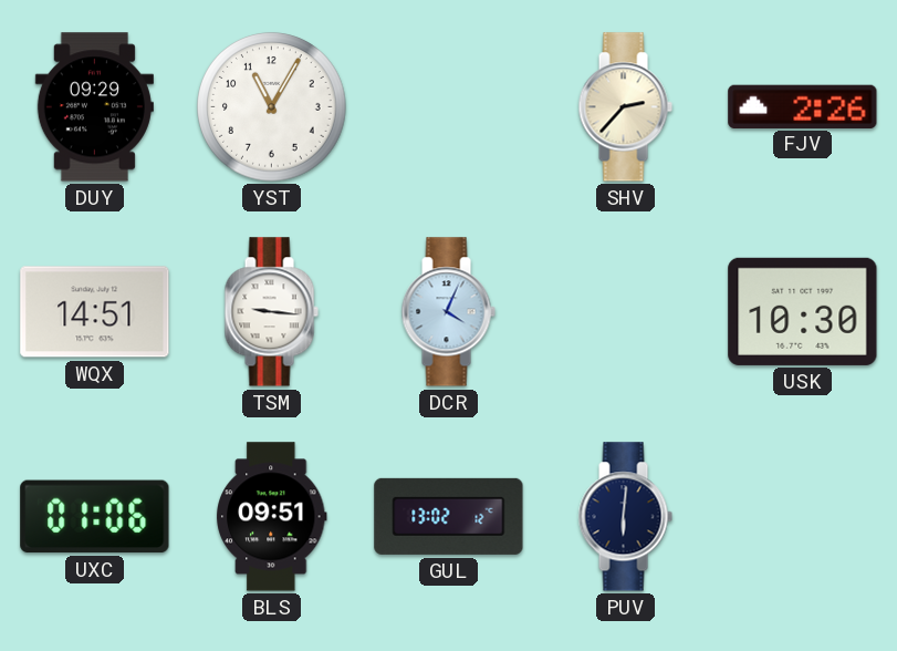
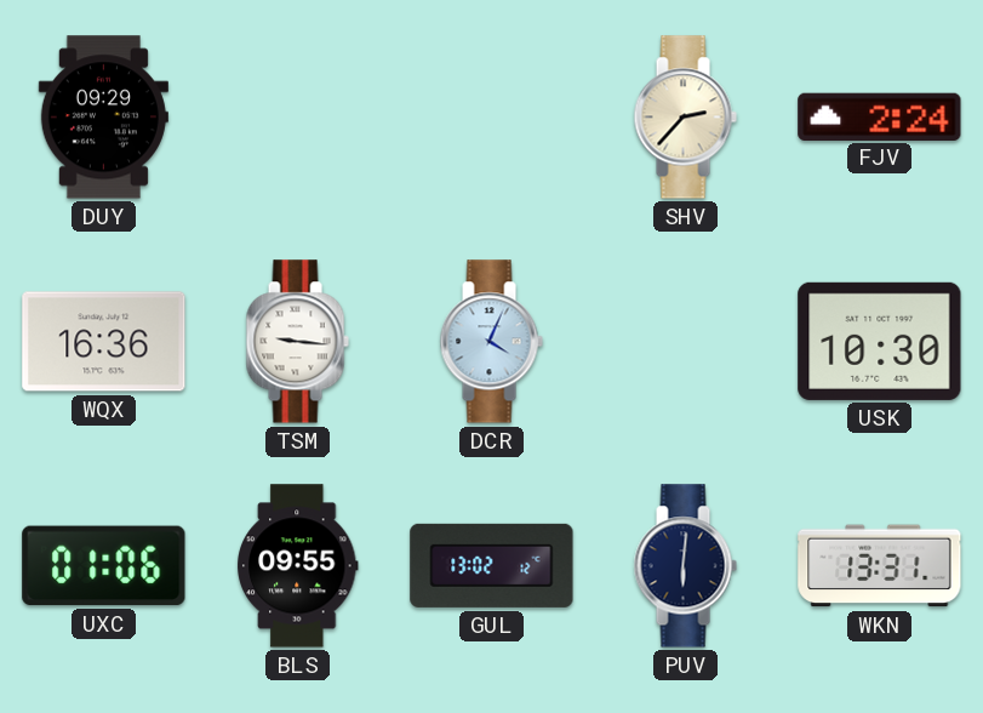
YST: 11:05 -> none
FJV: 2:26 -> 2:24
WQX: 14:51 -> 16:36
BLS: 09:51 -> 09:55
WKN: none -> 13:31
